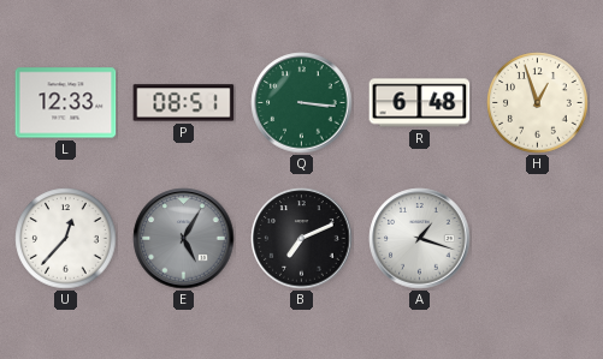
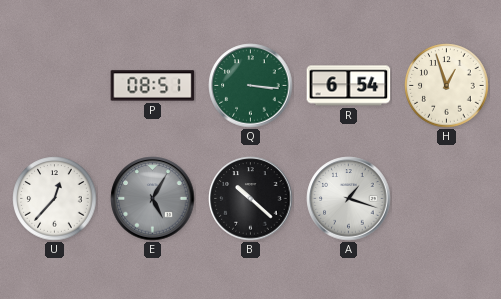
L: 12:33 -> none
R: 6:48 -> 6:54
B: 7:11 -> 10:22
